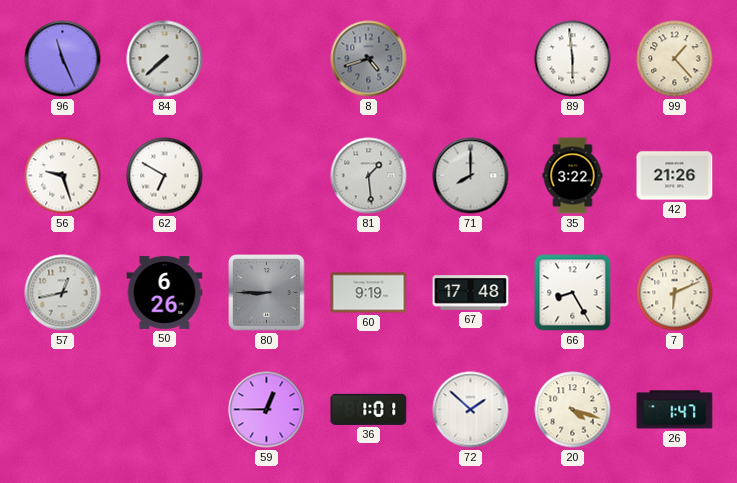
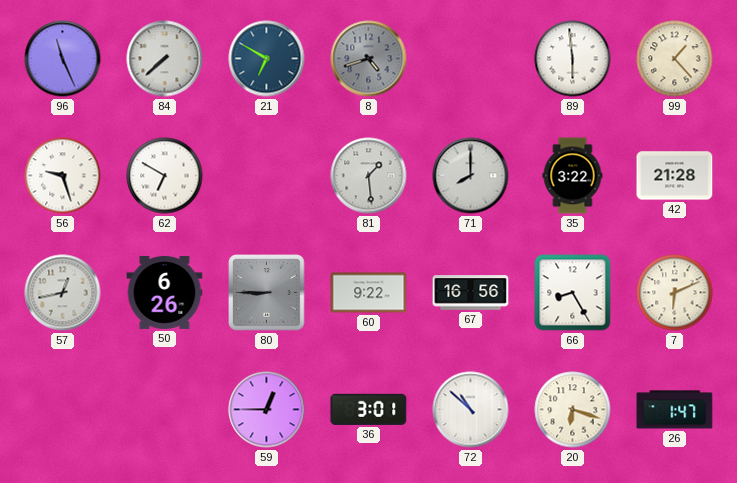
21: none -> 6:50
42: 21:26 -> 21:28
60: 9:19 -> 9:22
67: 17:48 -> 16:56
36: 1:01 -> 3:01
72: 1:52 -> 10:52
20: 4:18 -> 6:18
